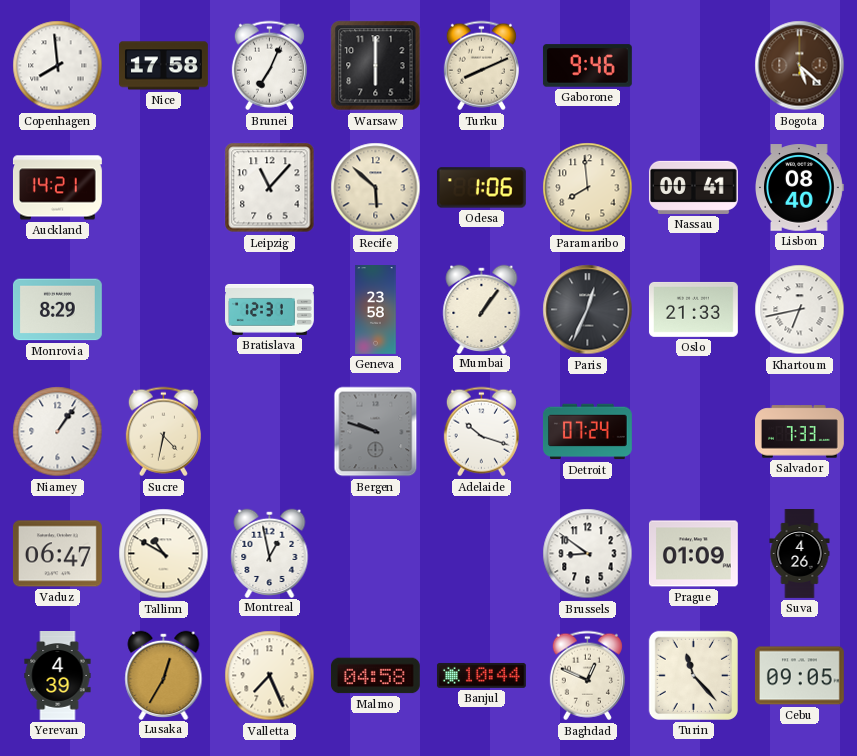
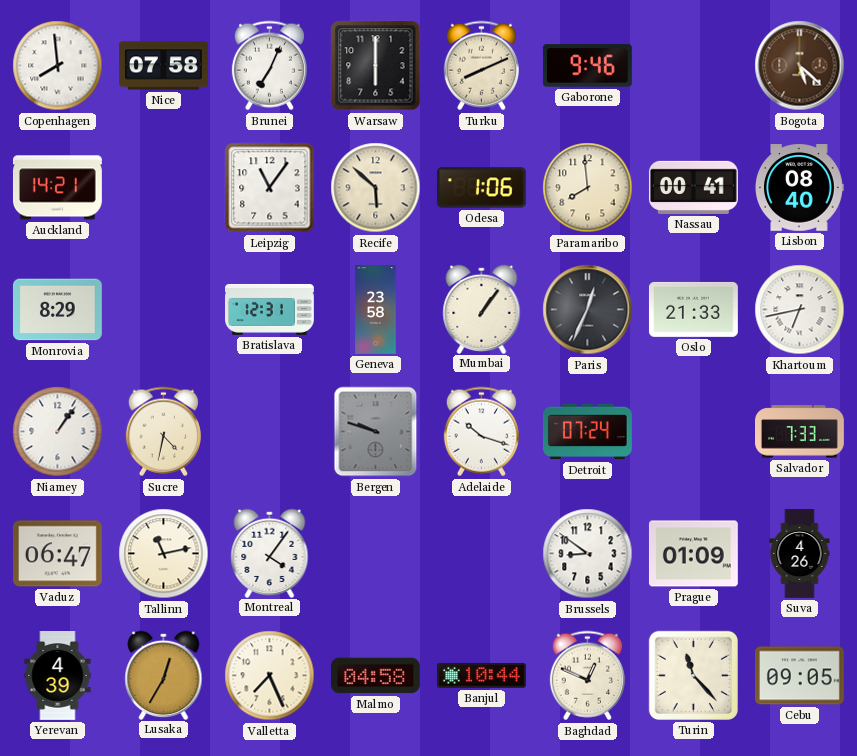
Nice: 17:58 -> 07:58
Leipzig: 11:07 -> 11:06
Tallinn: 10:50 -> 11:13
Montreal: 12:58 -> 4:06
